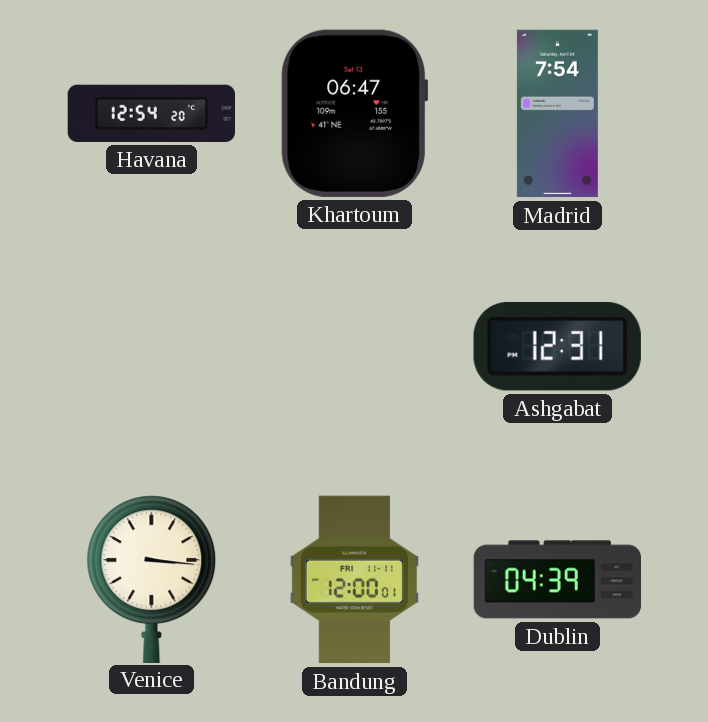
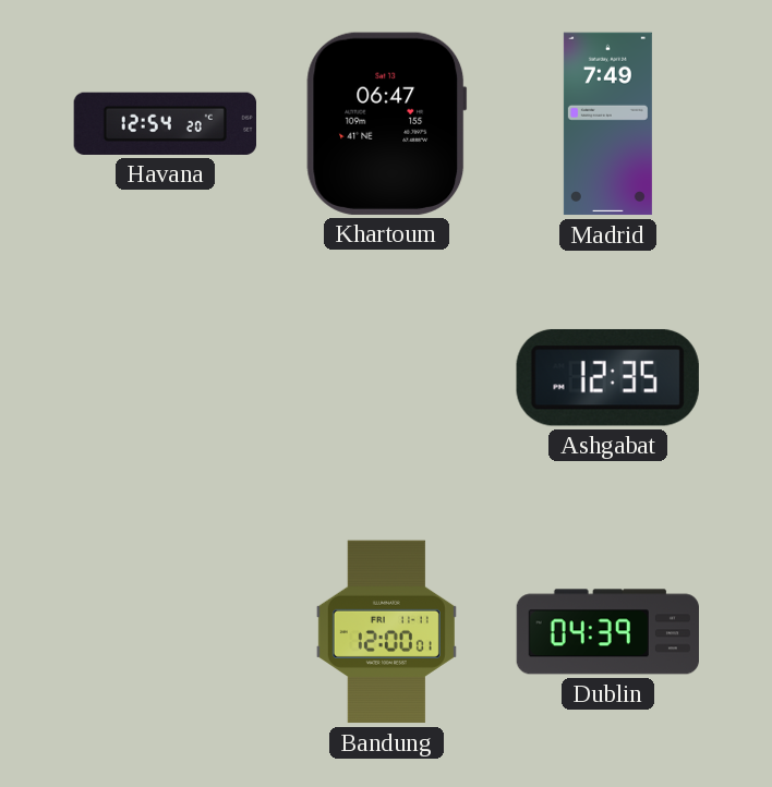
Madrid: 7:54 -> 7:49
Ashgabat: 12:31 -> 12:35
Venice: 3:16 -> none
